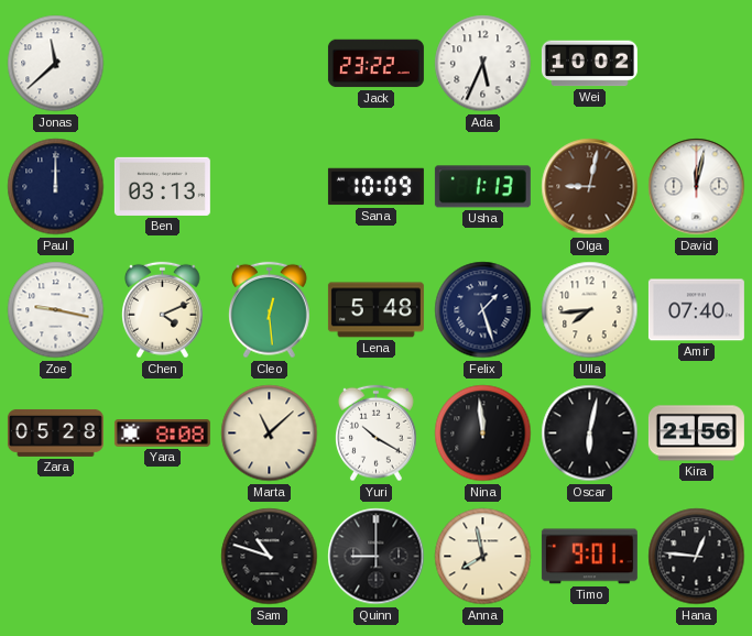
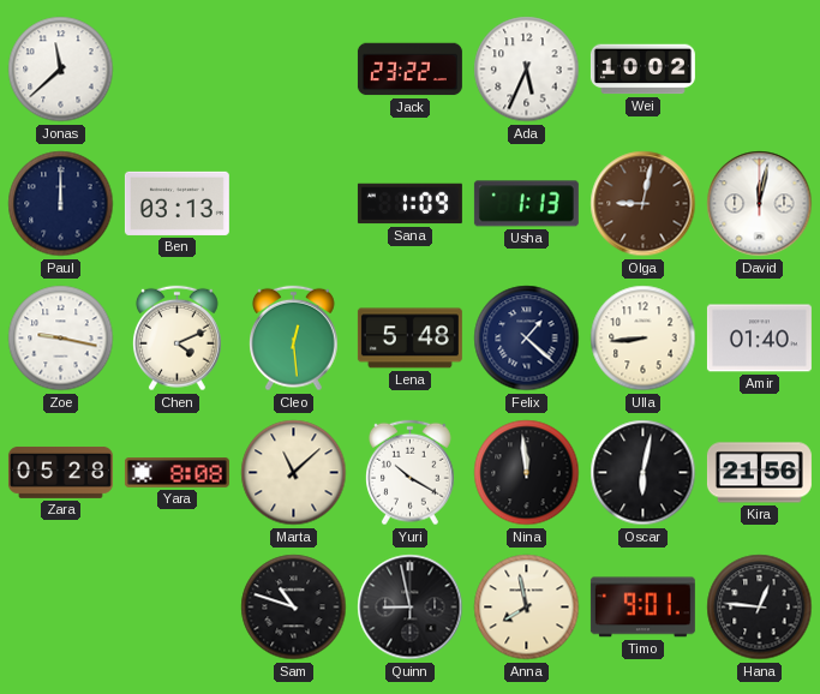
Sana: 10:09 -> 1:09
Felix: 1:27 -> 1:22
Ulla: 7:44 -> 8:44
Amir: 07:40 -> 01:40
Quinn: 9:00 -> 8:58
